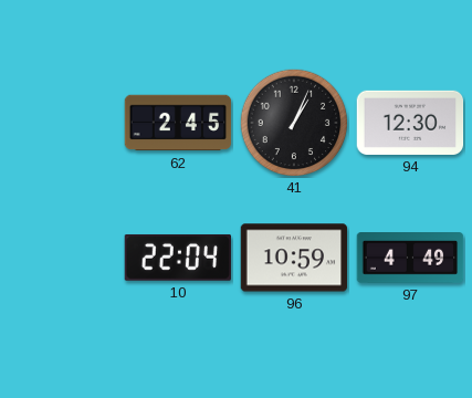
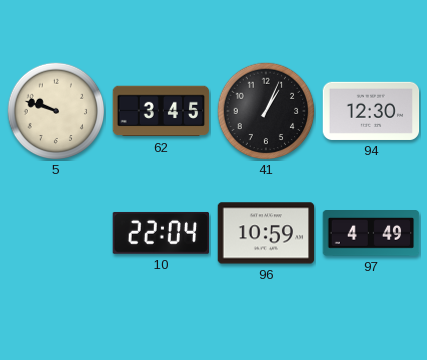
5: none -> 9:48
62: 2:45 -> 3:45
